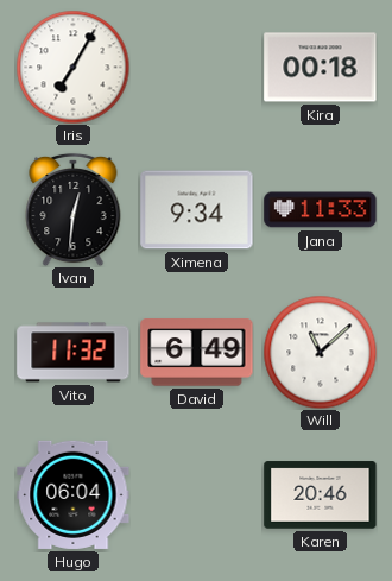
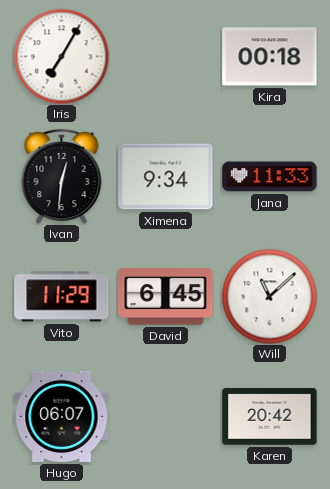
Vito: 11:32 -> 11:29
David: 6:49 -> 6:45
Hugo: 06:04 -> 06:07
Karen: 20:46 -> 20:42
